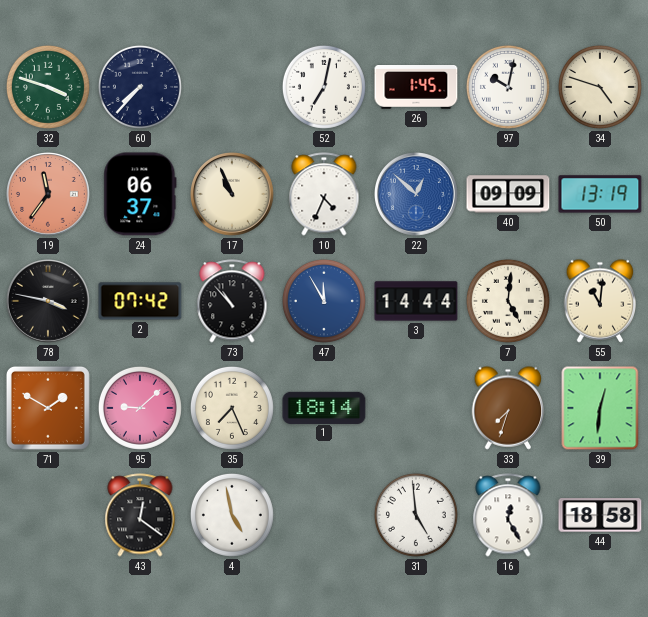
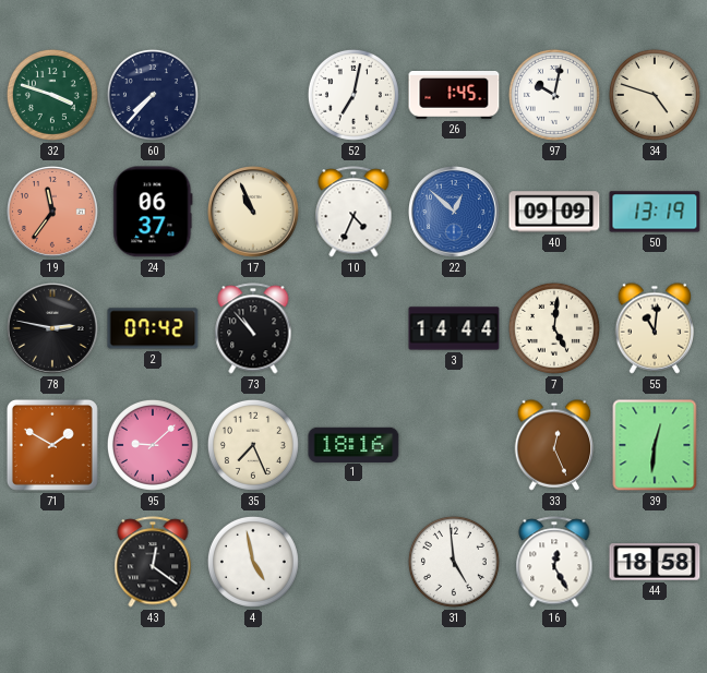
78: 3:47 -> 2:47
47: 11:55 -> none
1: 18:14 -> 18:16
33: 7:33 -> 12:26
